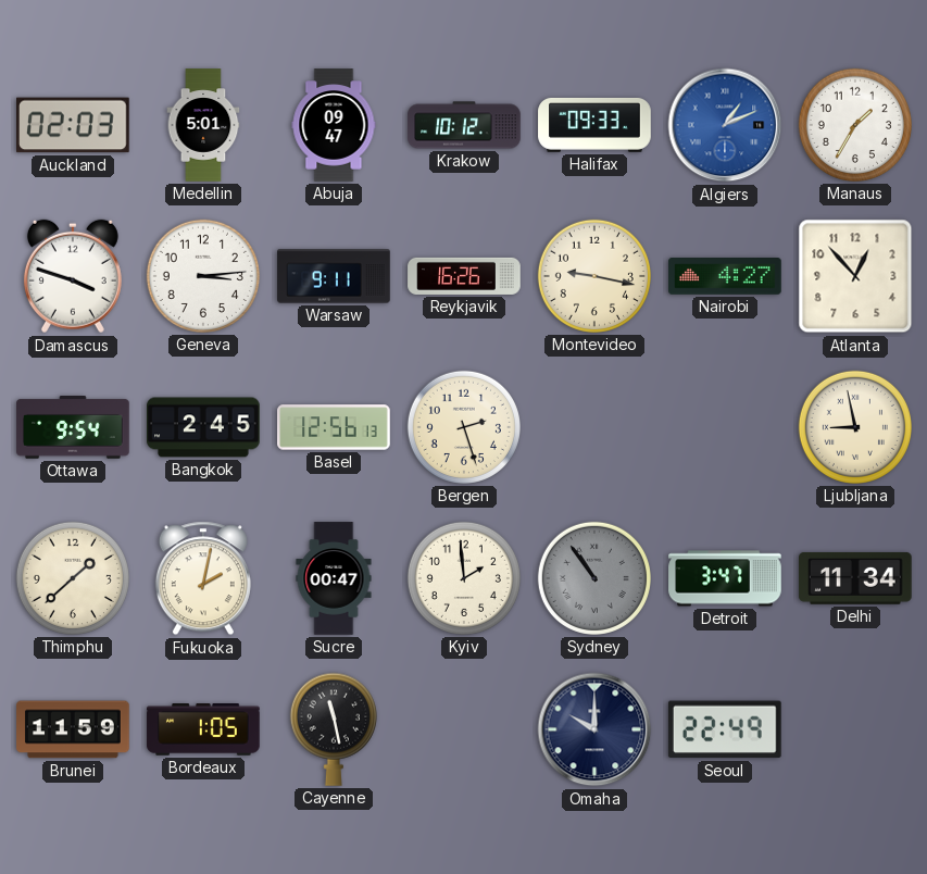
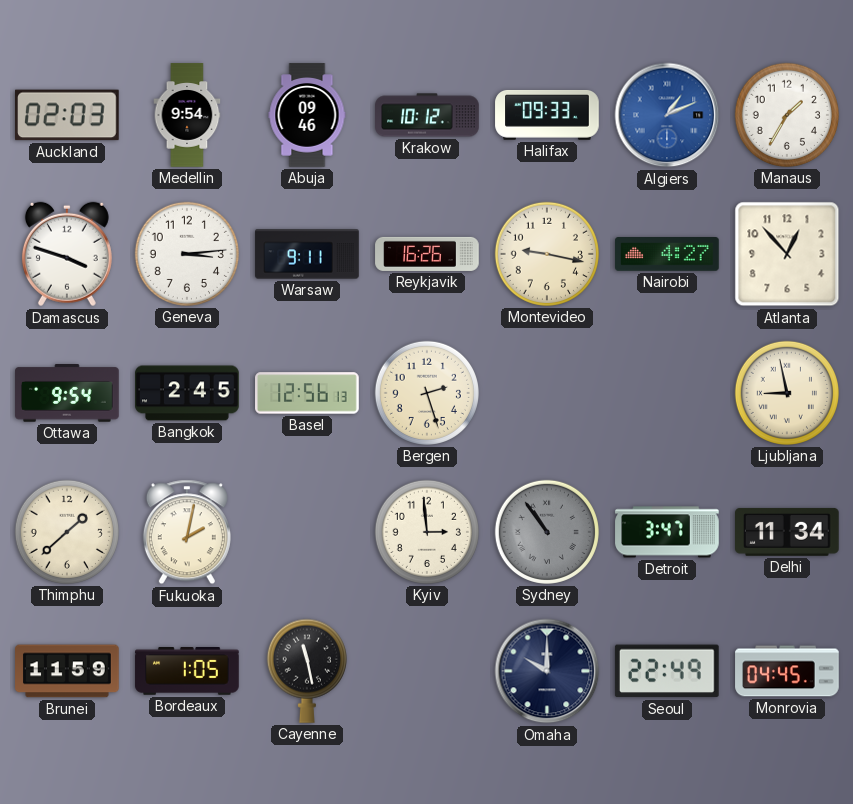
Medellin: 5:01 -> 9:54
Abuja: 09:47 -> 09:46
Sucre: 00:47 -> none
Kyiv: 1:59 -> 2:59
Monrovia: none -> 04:45
